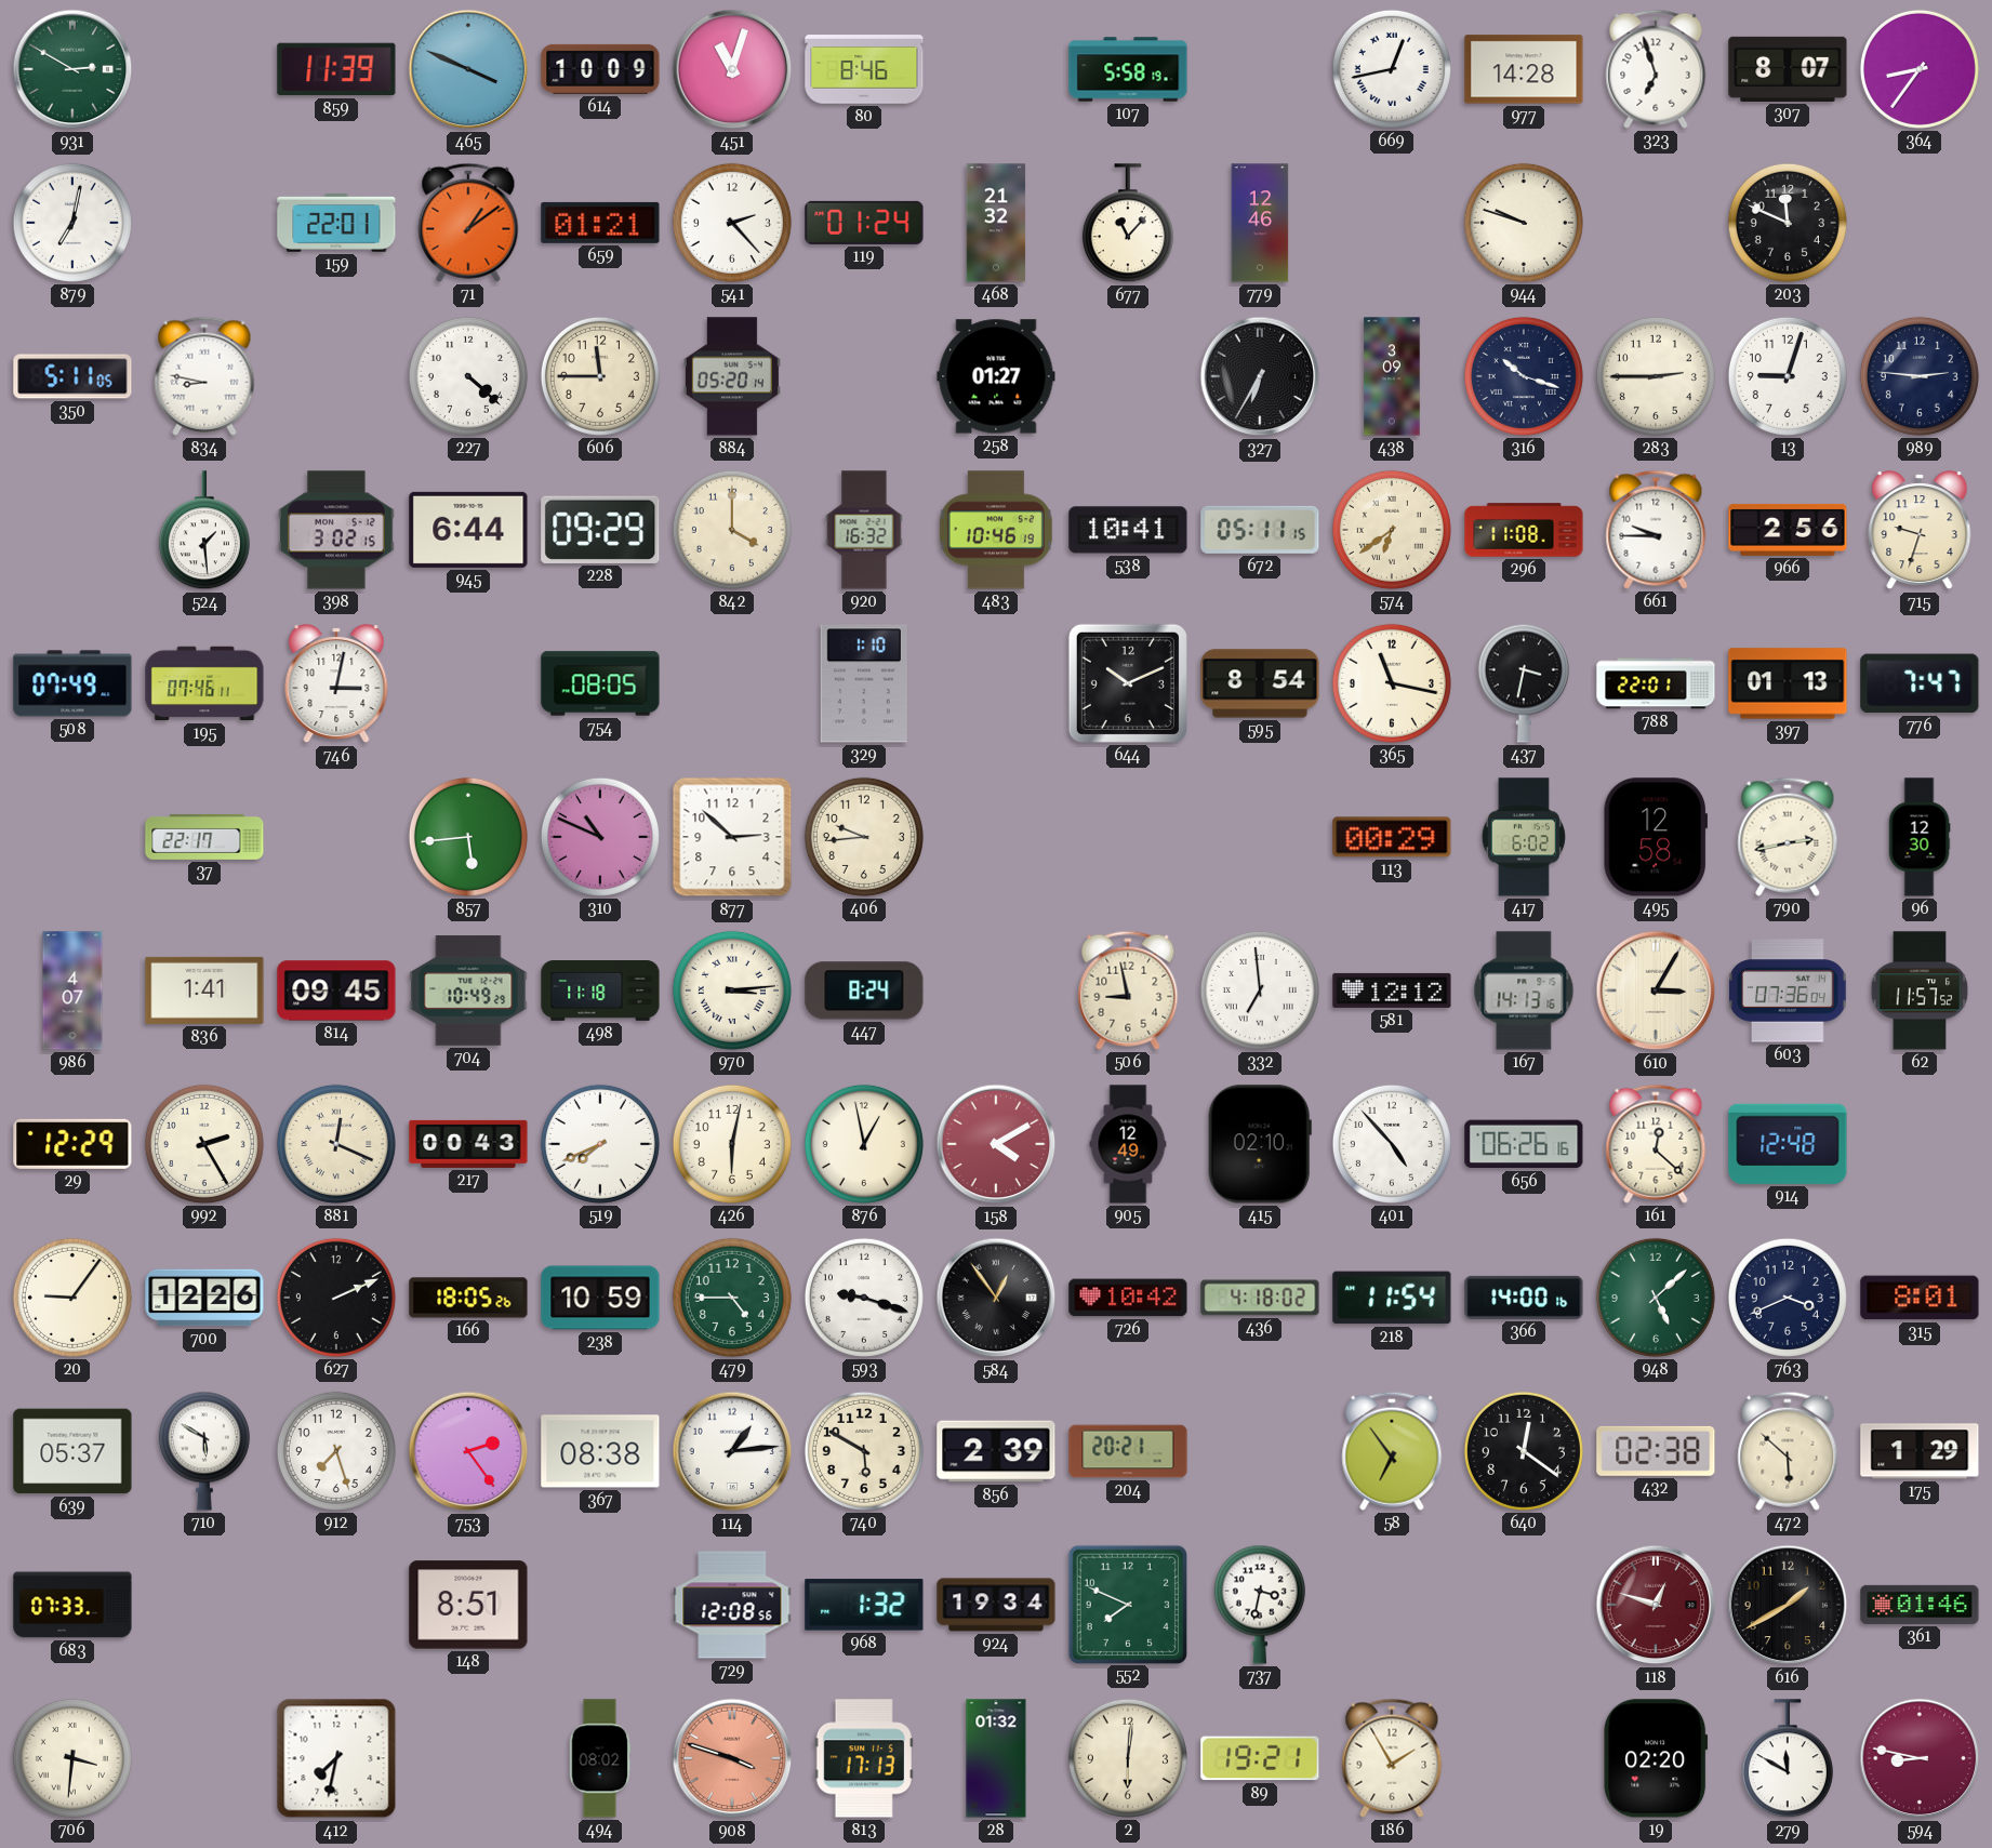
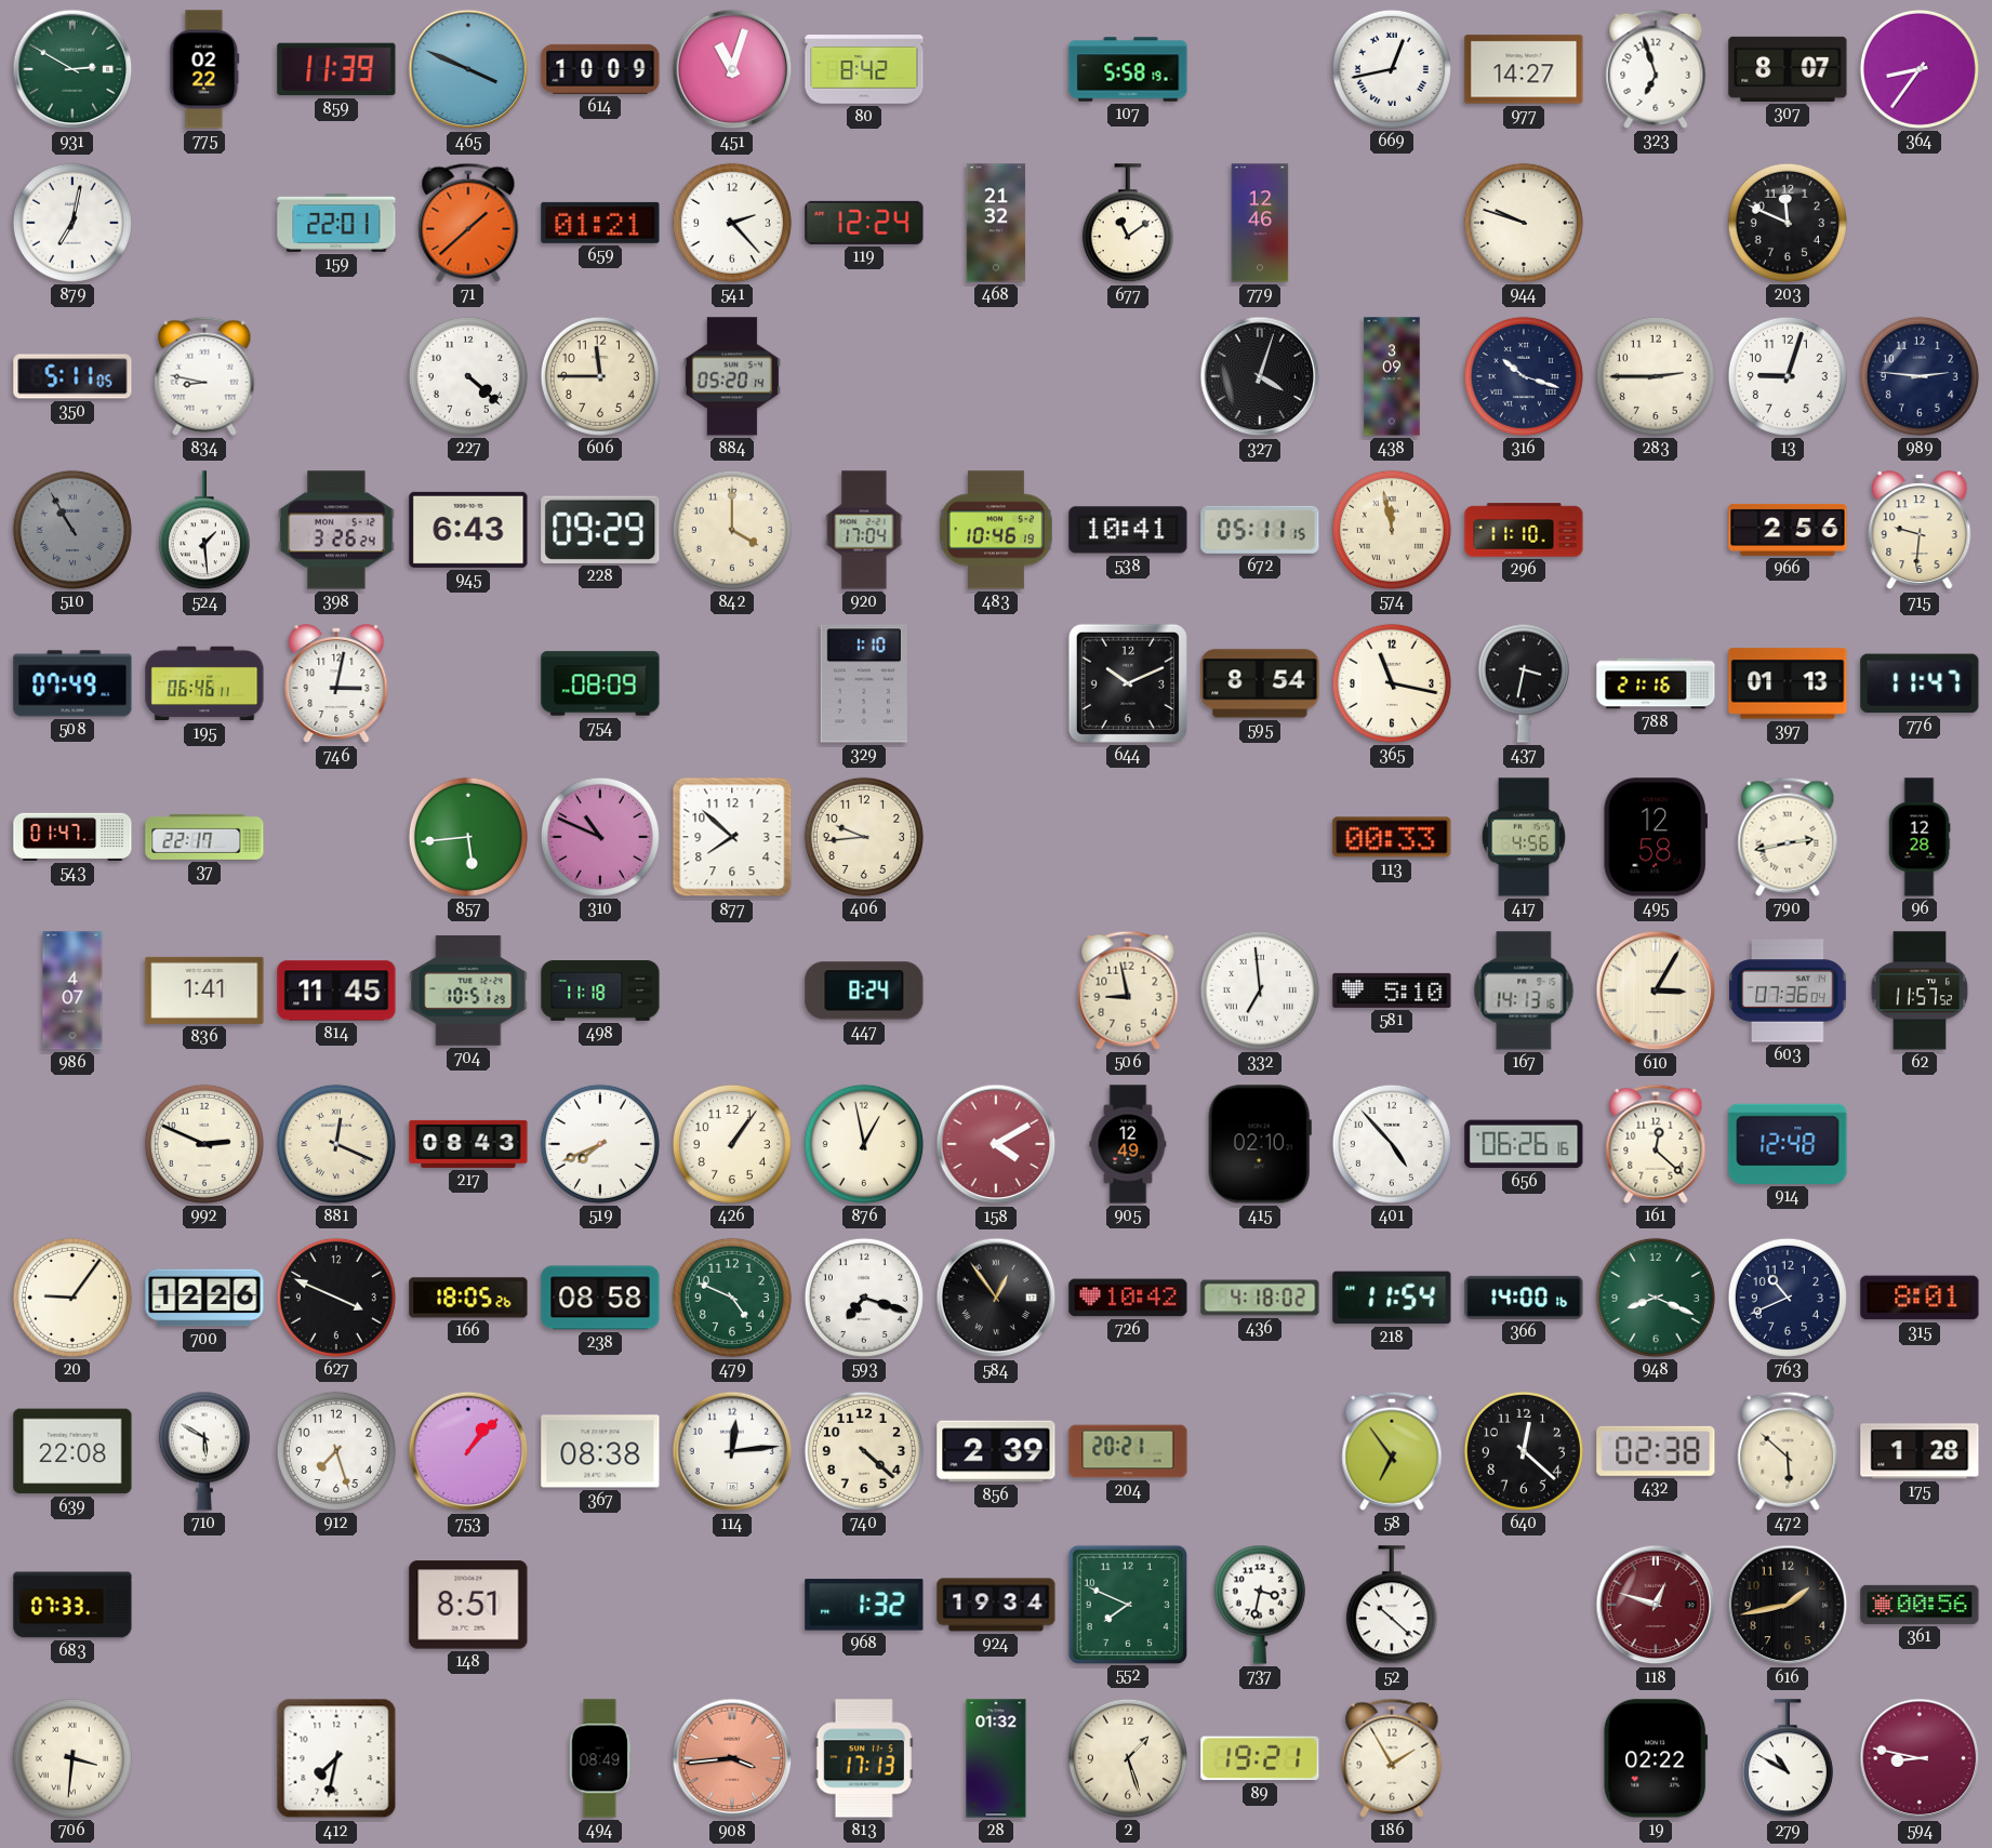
775: none -> 02:22
80: 8:46 -> 8:42
977: 14:28 -> 14:27
71: 1:09 -> 1:38
119: 01:24 -> 12:24
677: 11:07 -> 11:09
258: 01:27 -> none
327: 6:35 -> 4:03
510: none -> 10:55
398: 3:02 -> 3:26
945: 6:44 -> 6:43
920: 16:32 -> 17:04
574: 6:39 -> 11:58
296: 11:08 -> 11:10
661: 9:45 -> none
715: 9:33 -> 9:31
195: 07:46 -> 06:46
754: 08:05 -> 08:09
788: 22:01 -> 21:16
776: 7:47 -> 11:47
543: none -> 01:47
877: 2:52 -> 7:52
113: 00:29 -> 00:33
417: 6:02 -> 4:56
96: 12:30 -> 12:28
814: 09:45 -> 11:45
704: 10:49 -> 10:51
970: 3:14 -> none
581: 12:12 -> 5:10
29: 12:29 -> none
992: 2:25 -> 2:49
217: 00:43 -> 08:43
426: 6:02 -> 1:06
627: 2:11 -> 3:49
238: 10:59 -> 08:58
479: 4:45 -> 4:49
593: 9:18 -> 7:18
948: 5:08 -> 8:19
763: 3:41 -> 10:41
639: 05:37 -> 22:08
753: 2:24 -> 1:07
114: 1:14 -> 12:14
740: 5:50 -> 4:22
640: 12:21 -> 12:22
175: 1:29 -> 1:28
729: 12:08 -> none
52: none -> 10:22
616: 1:40 -> 1:43
361: 01:46 -> 00:56
494: 08:02 -> 08:49
908: 3:48 -> 3:44
2: 6:01 -> 1:27
19: 02:20 -> 02:22
279: 11:50 -> 10:50
